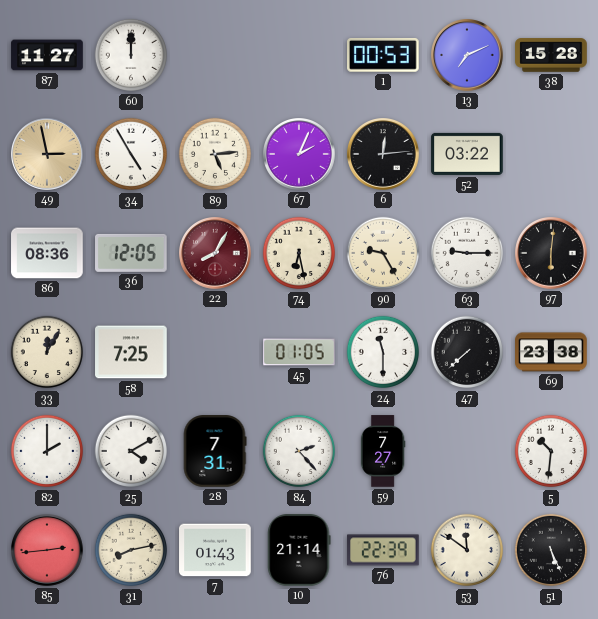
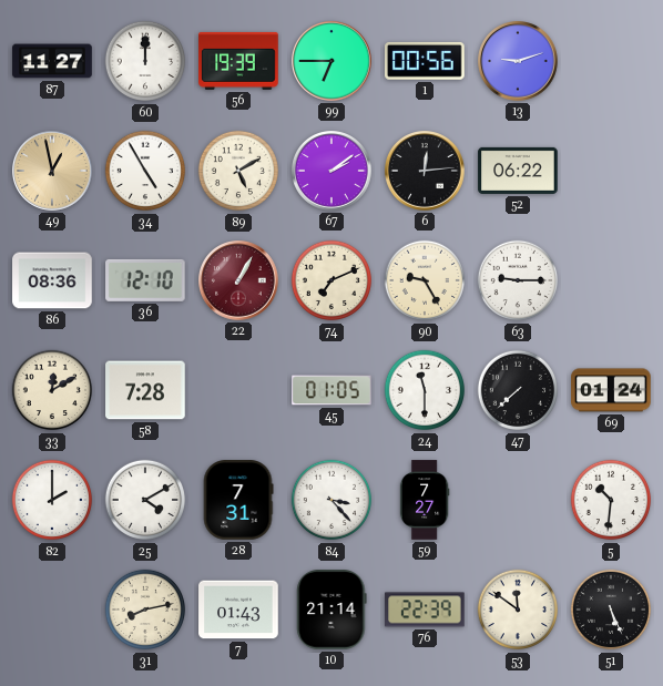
56: none -> 19:39
99: none -> 6:45
1: 00:53 -> 00:56
13: 7:11 -> 9:12
38: 15:28 -> none
49: 2:58 -> 12:58
89: 5:14 -> 5:10
67: 2:04 -> 2:09
52: 03:22 -> 06:22
36: 12:05 -> 12:10
22: 8:05 -> 1:05
74: 6:28 -> 7:11
97: 6:01 -> none
33: 12:05 -> 12:10
58: 7:25 -> 7:28
69: 23:38 -> 01:24
84: 2:23 -> 3:23
85: 2:44 -> none
